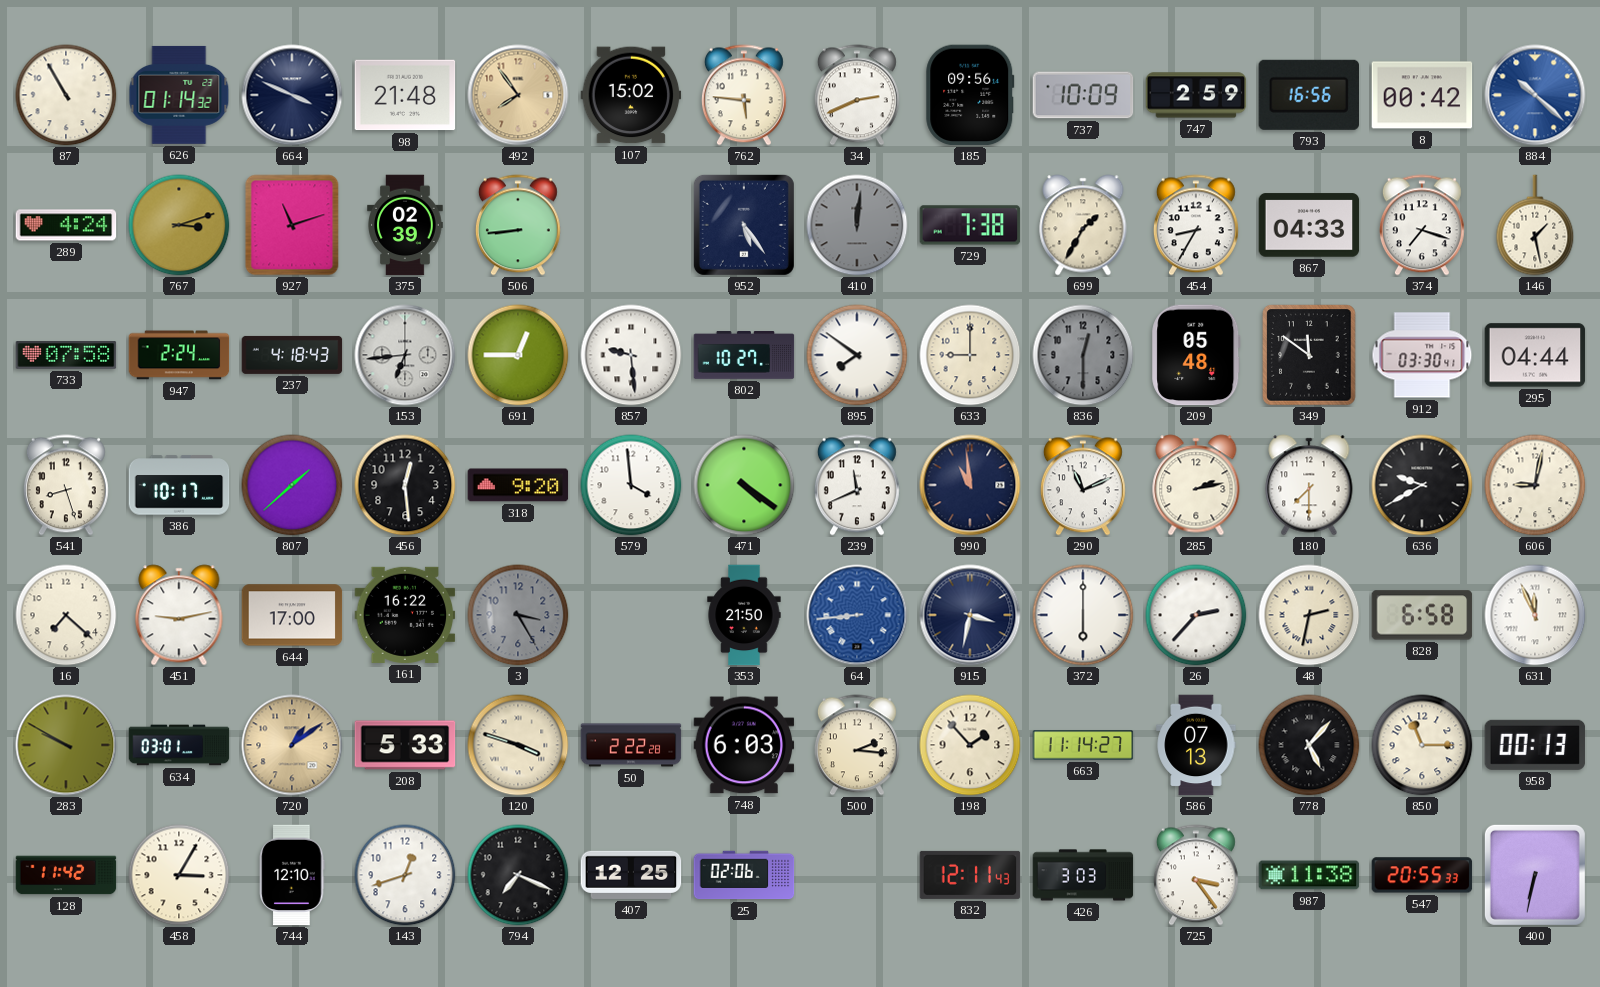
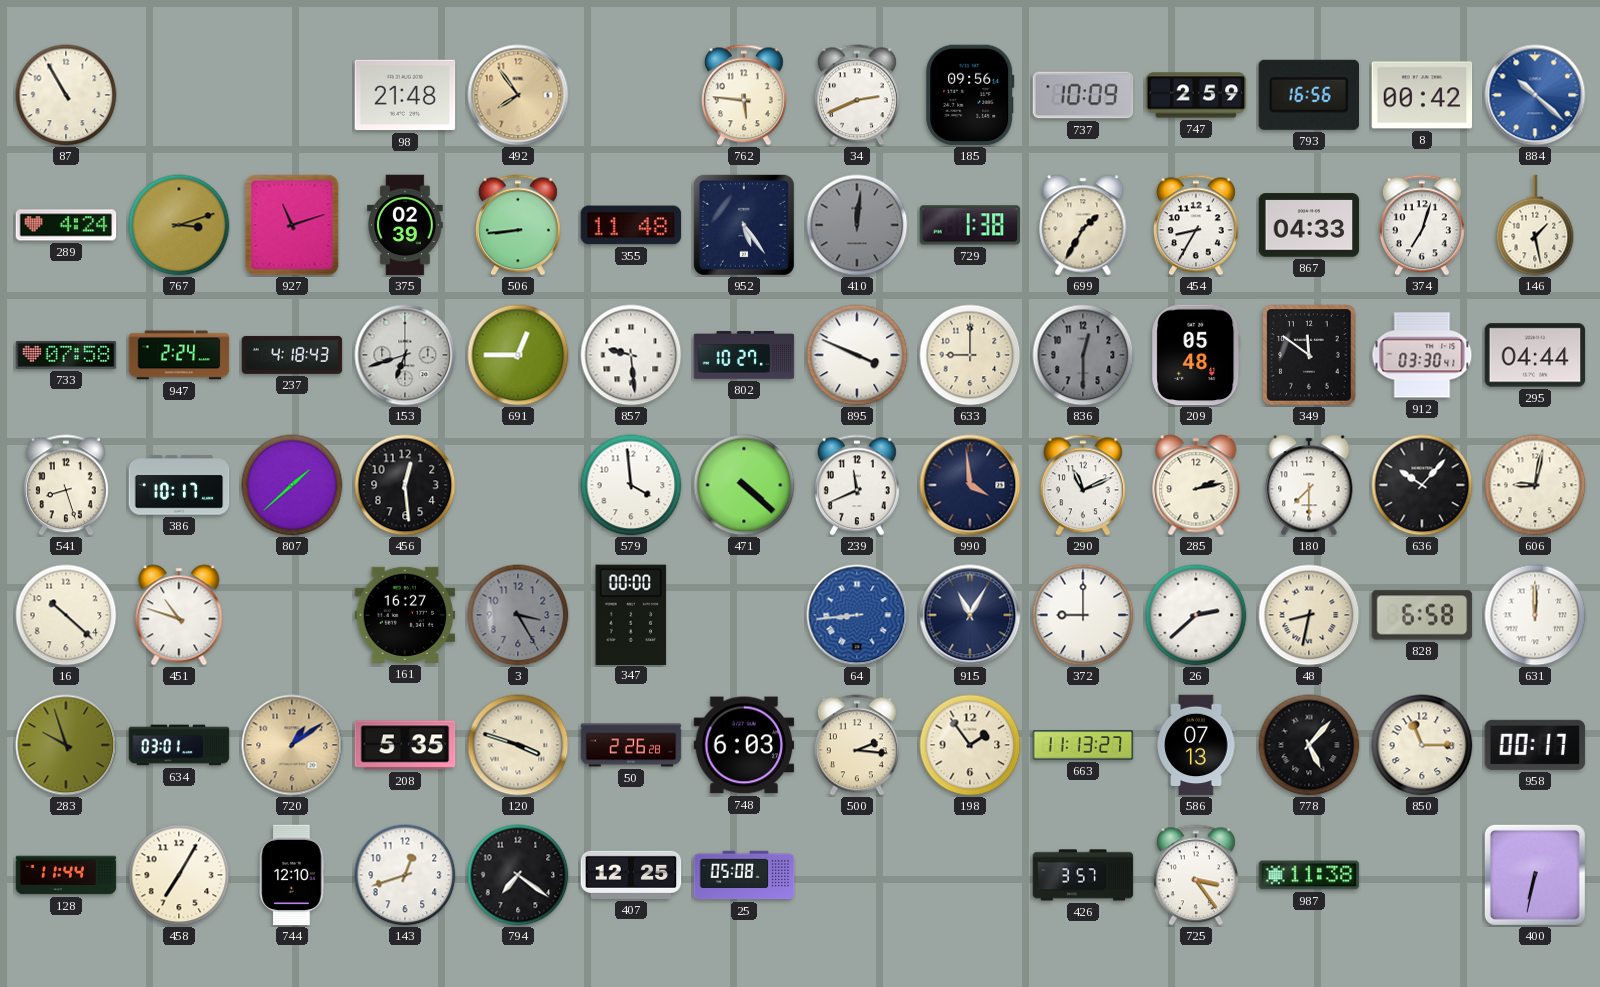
626: 01:14 -> none
664: 3:49 -> none
107: 15:02 -> none
355: none -> 11:48
729: 7:38 -> 1:38
374: 7:18 -> 7:03
153: 6:44 -> 6:42
895: 7:51 -> 3:49
318: 9:20 -> none
471: 4:21 -> 4:22
990: 10:59 -> 3:59
636: 9:40 -> 10:07
16: 7:22 -> 10:22
451: 9:13 -> 10:48
644: 17:00 -> none
161: 16:22 -> 16:27
347: none -> 00:00
353: 21:50 -> none
915: 3:32 -> 11:05
372: 6:00 -> 9:00
26: 2:37 -> 2:38
48: 2:32 -> 8:32
631: 11:56 -> 12:00
283: 9:50 -> 9:57
208: 5:33 -> 5:35
50: 2:22 -> 2:26
198: 1:53 -> 1:54
663: 11:14 -> 11:13
958: 00:13 -> 00:17
128: 11:42 -> 11:44
458: 3:05 -> 7:05
794: 7:19 -> 7:21
25: 02:06 -> 05:08
832: 12:11 -> none
426: 3:03 -> 3:57
547: 20:55 -> none
